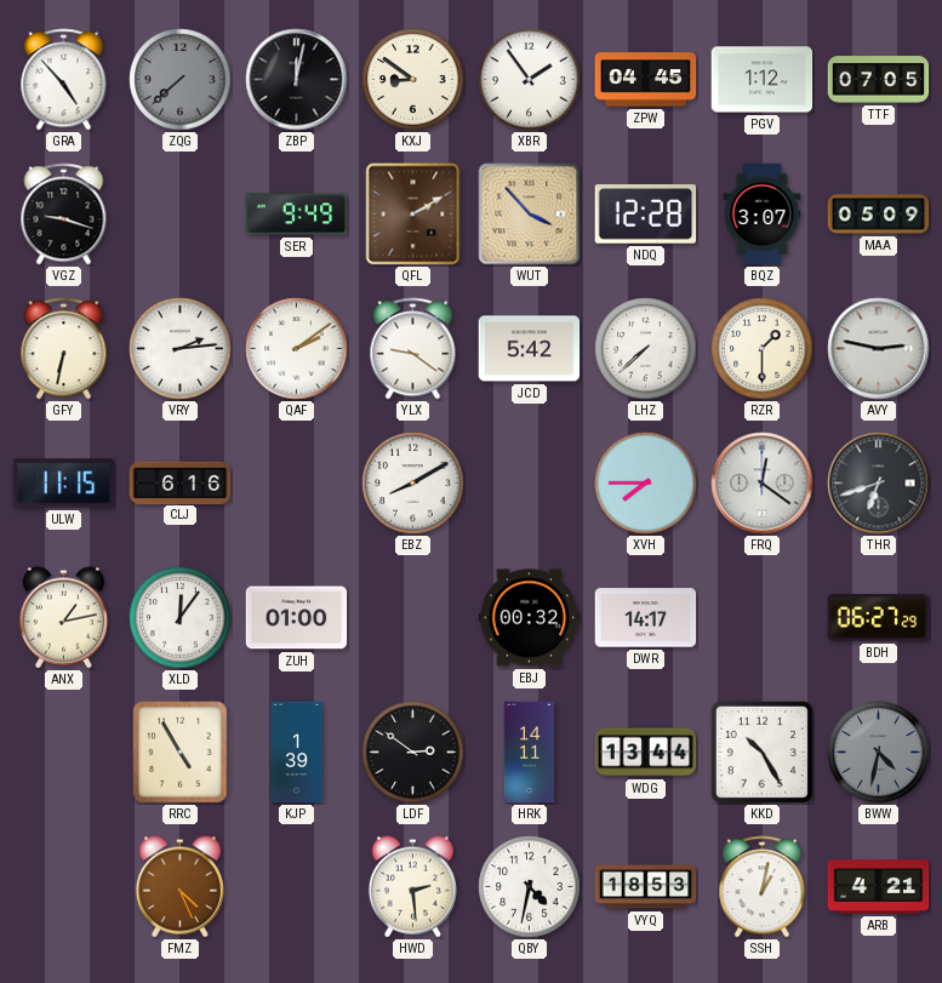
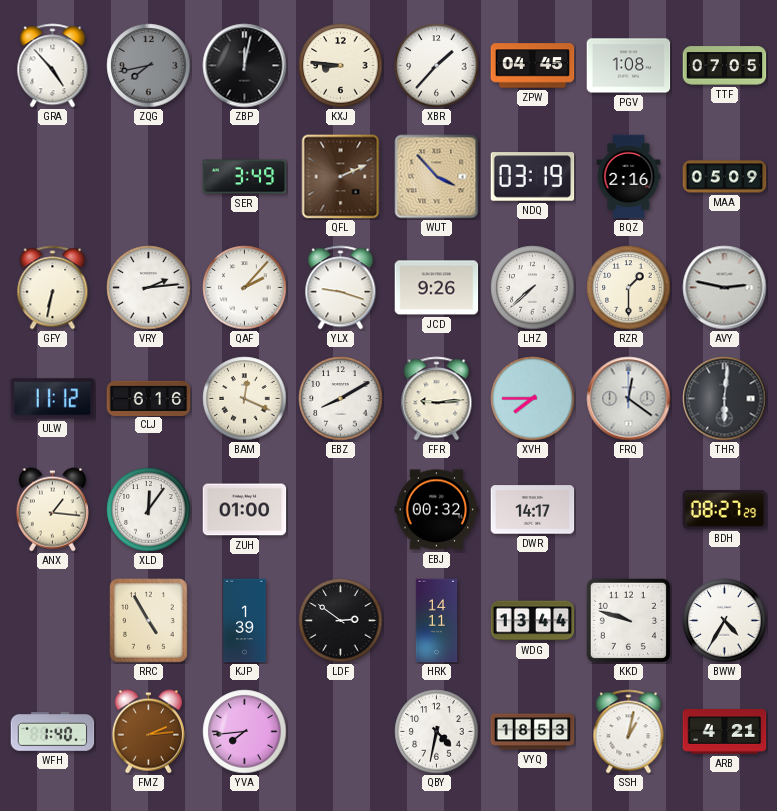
ZQG: 7:38 -> 7:43
KXJ: 8:51 -> 8:46
XBR: 1:54 -> 1:37
PGV: 1:12 -> 1:08
VGZ: 9:18 -> none
SER: 9:49 -> 3:49
QFL: 2:10 -> 2:11
NDQ: 12:28 -> 03:19
BQZ: 3:07 -> 2:16
QAF: 2:09 -> 2:07
YLX: 9:21 -> 9:18
JCD: 5:42 -> 9:26
ULW: 11:15 -> 11:12
BAM: none -> 12:19
FFR: none -> 9:14
THR: 6:42 -> 6:01
ANX: 1:13 -> 1:16
BDH: 06:27 -> 08:27
KKD: 10:25 -> 9:48
BWW: 4:32 -> 4:35
BWW dial: grey -> white
WFH: none -> 1:40
FMZ: 4:26 -> 2:14
YVA: none -> 7:44
HWD: 2:29 -> none
